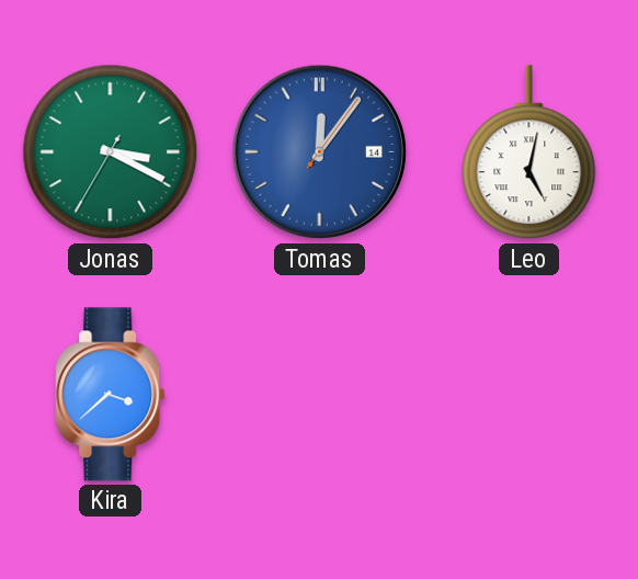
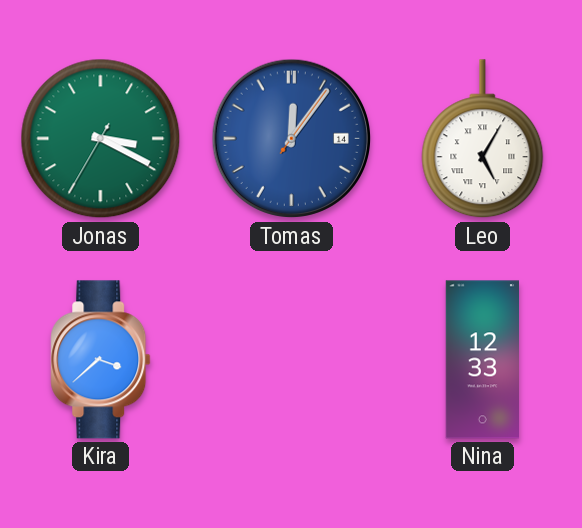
Leo: 5:02 -> 5:05
Nina: none -> 12:33
